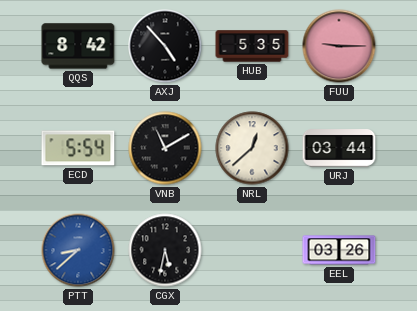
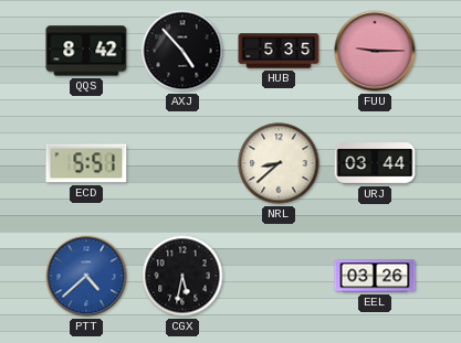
ECD: 5:54 -> 5:51
VNB: 11:10 -> none
NRL: 12:38 -> 8:38
PTT: 8:38 -> 4:38
